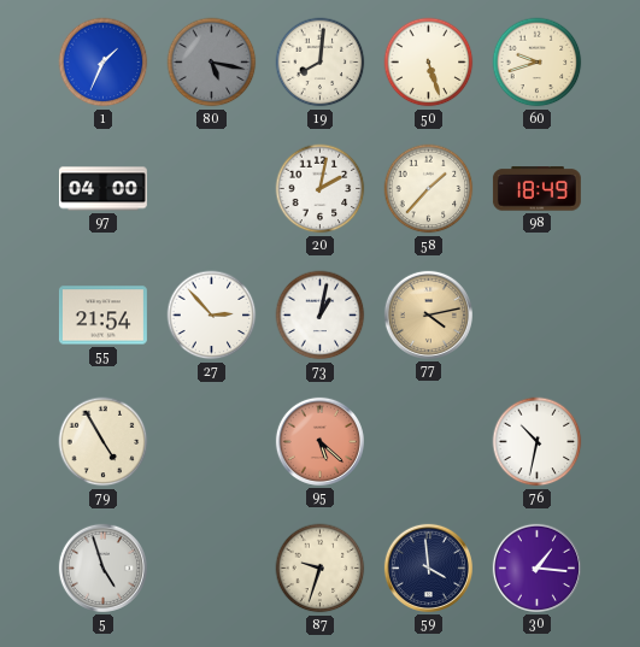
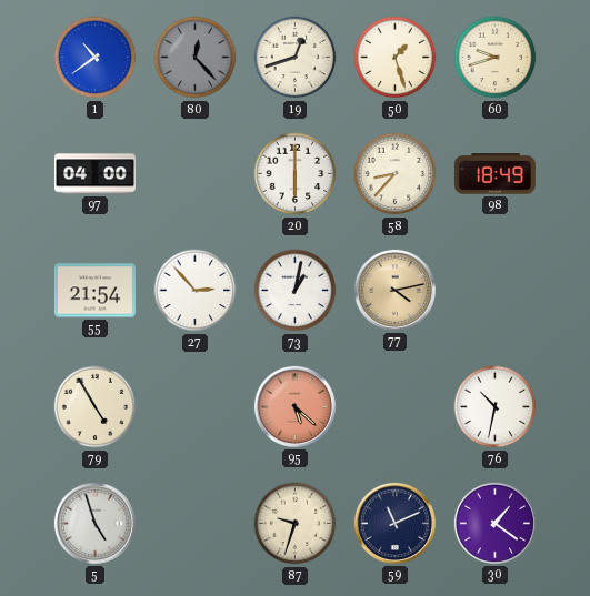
1: 1:34 -> 10:39
80: 5:17 -> 12:23
19: 8:01 -> 12:42
50: 5:27 -> 1:27
20: 2:02 -> 6:00
58: 1:37 -> 8:37
59: 3:59 -> 11:11
30: 1:16 -> 1:21
